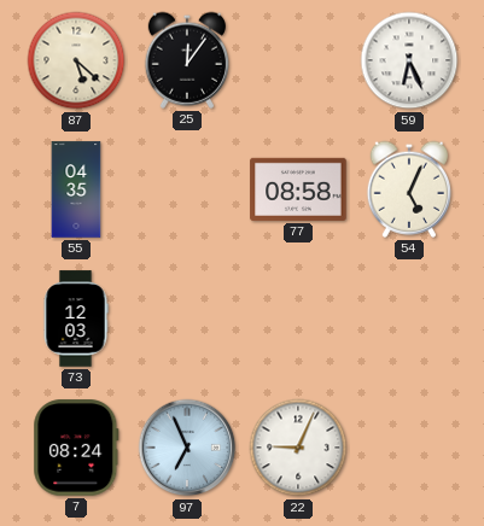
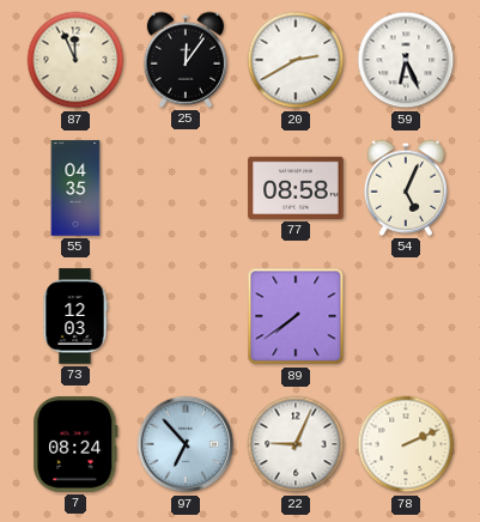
87: 5:22 -> 11:56
20: none -> 2:40
89: none -> 7:39
97: 6:56 -> 6:53
78: none -> 2:11
